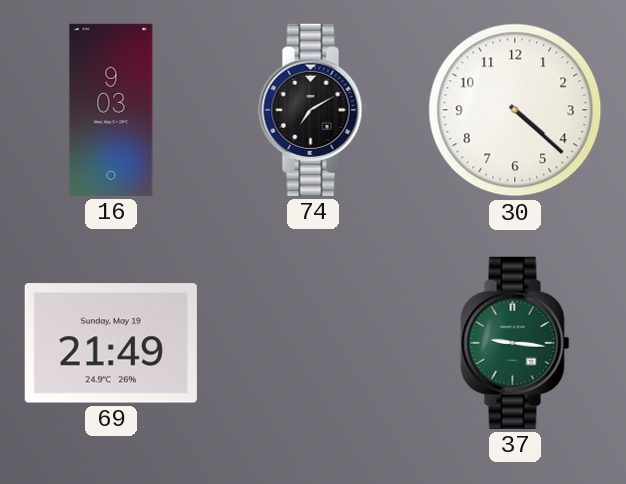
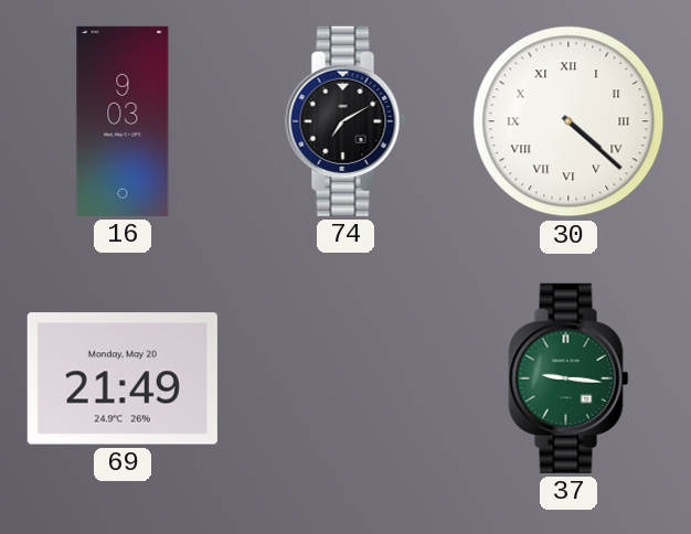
30 numerals: Arabic -> Roman
69 date: Sunday, May 19 -> Monday, May 20
